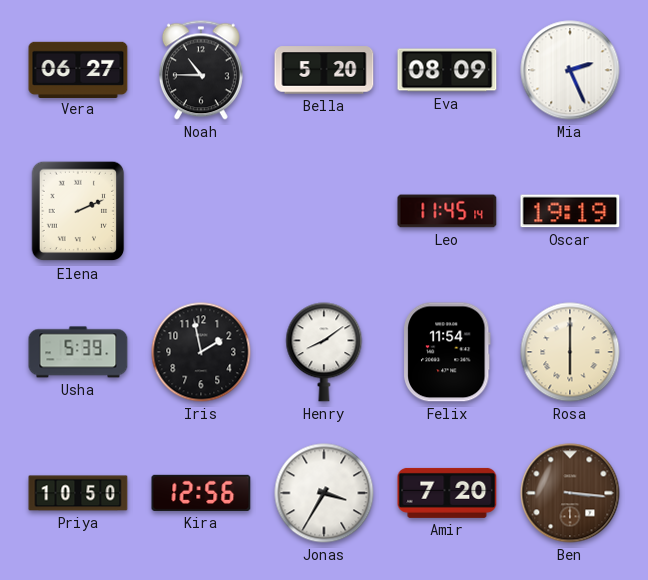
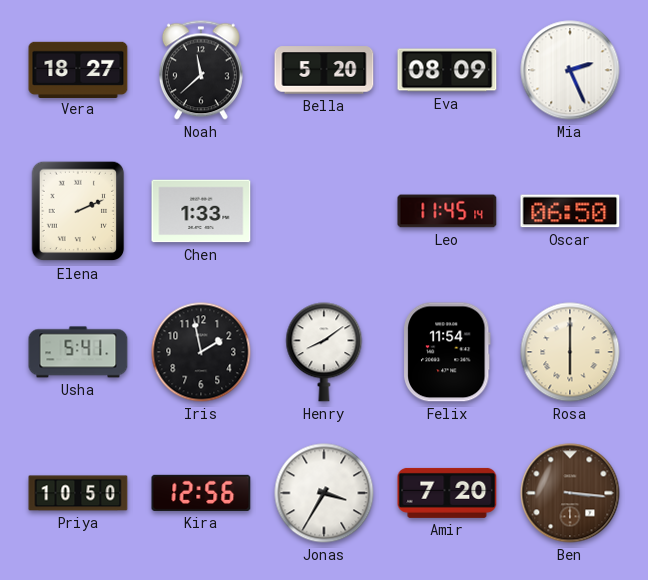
Vera: 06:27 -> 18:27
Noah: 10:45 -> 11:38
Chen: none -> 1:33
Oscar: 19:19 -> 06:50
Usha: 5:39 -> 5:41
